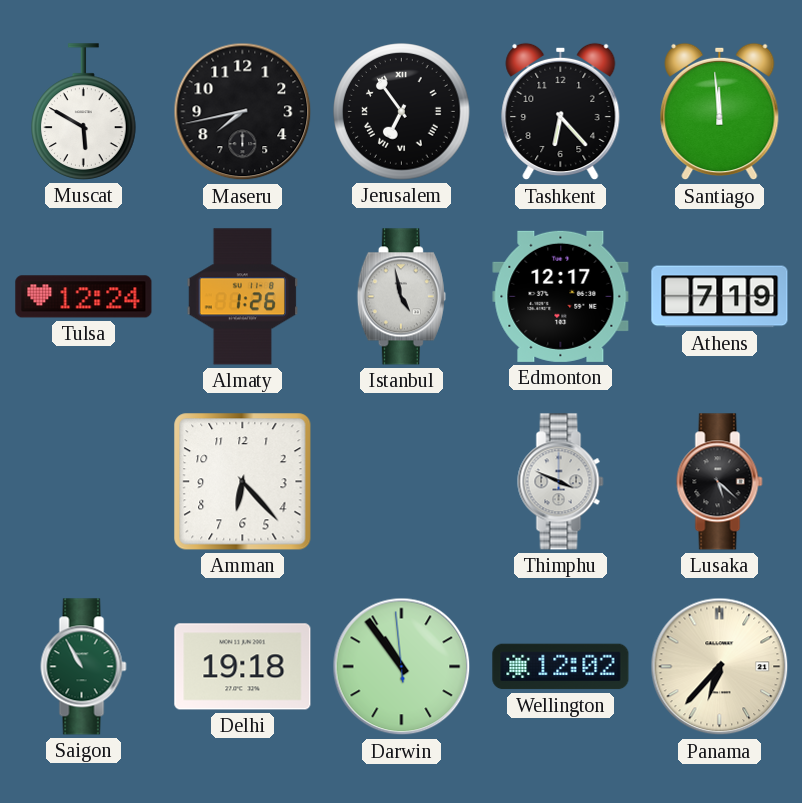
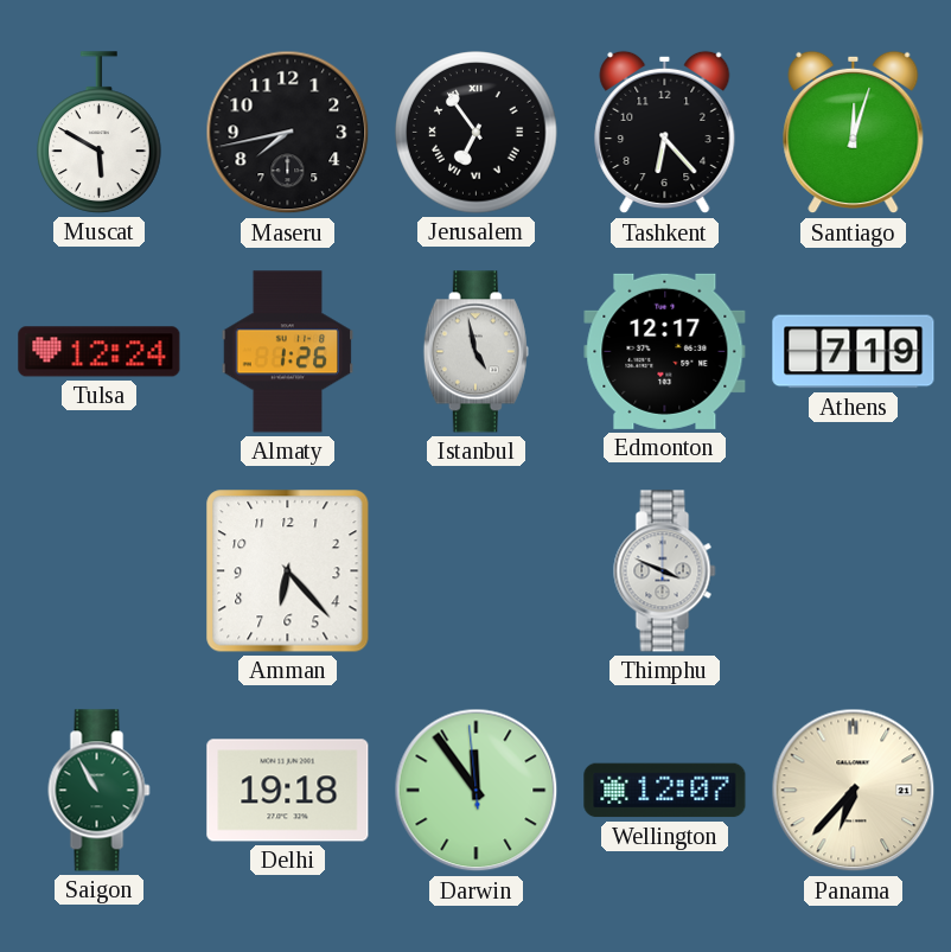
Santiago: 11:59 -> 12:03
Lusaka: 5:22 -> none
Darwin: 10:53 -> 11:53
Wellington: 12:02 -> 12:07
